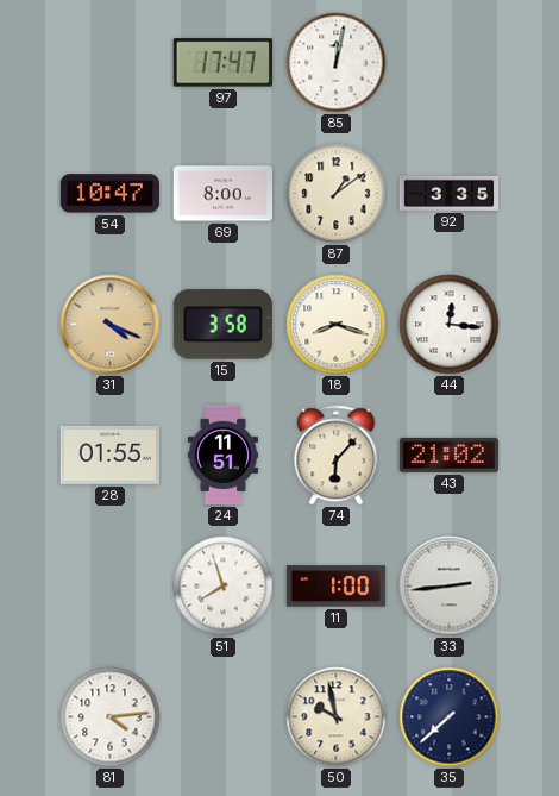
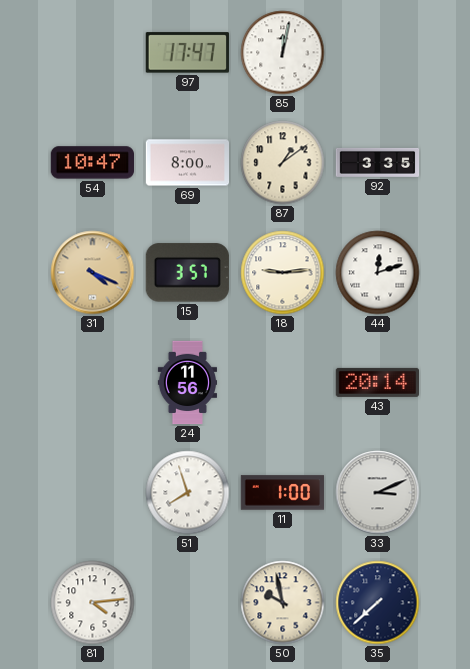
15: 3:58 -> 3:57
18: 8:18 -> 9:14
44: 12:16 -> 12:12
28: 01:55 -> none
24: 11:51 -> 11:56
74: 6:07 -> none
43: 21:02 -> 20:14
33: 2:44 -> 3:11
